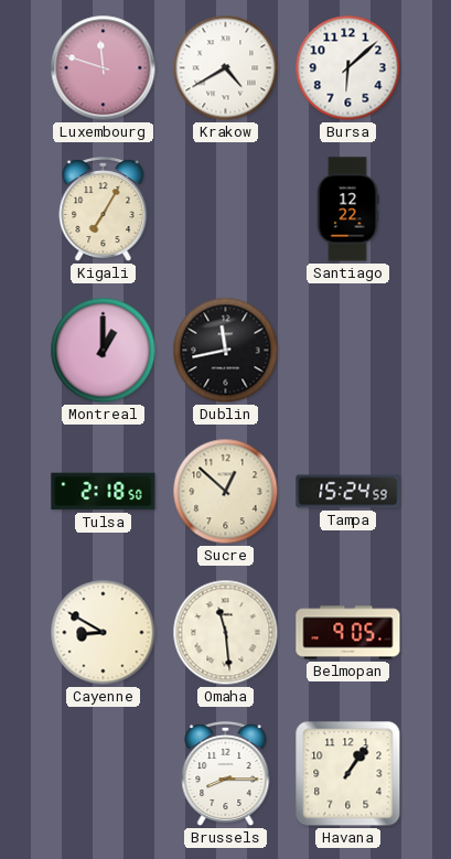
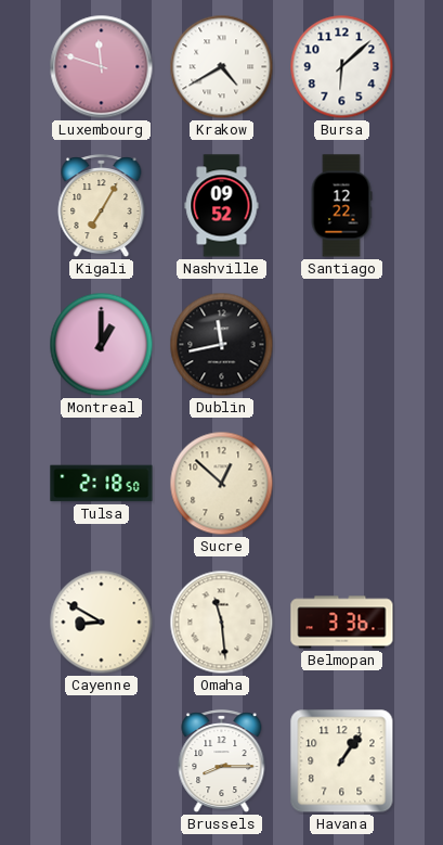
Nashville: none -> 09:52
Tampa: 15:24 -> none
Belmopan: 9:05 -> 3:36
